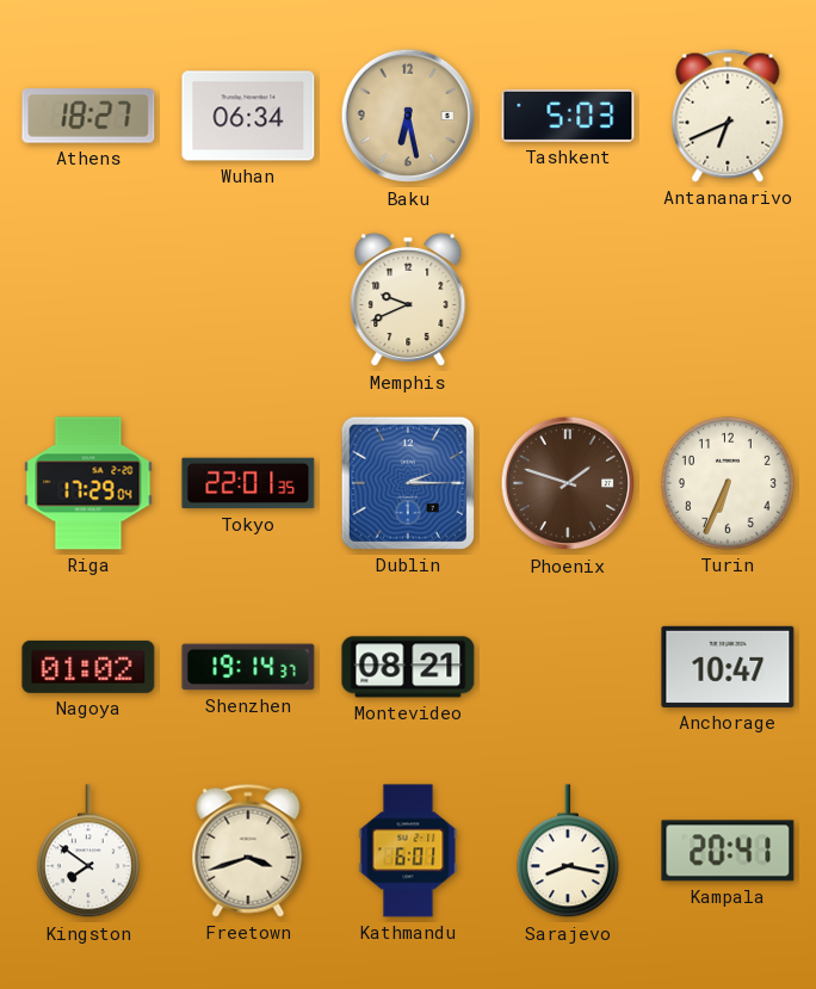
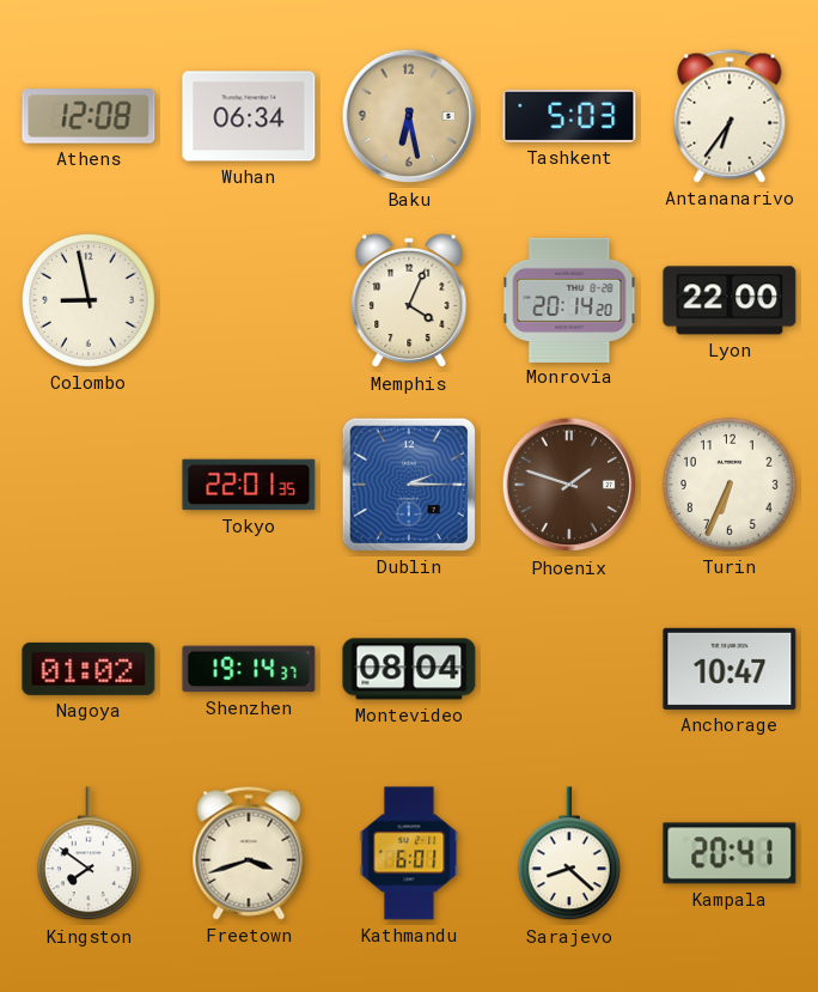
Athens: 18:27 -> 12:08
Antananarivo: 6:41 -> 6:36
Colombo: none -> 8:58
Memphis: 9:41 -> 4:04
Monrovia: none -> 20:14
Lyon: none -> 22:00
Riga: 17:29 -> none
Montevideo: 08:21 -> 08:04
Sarajevo: 8:17 -> 8:22
